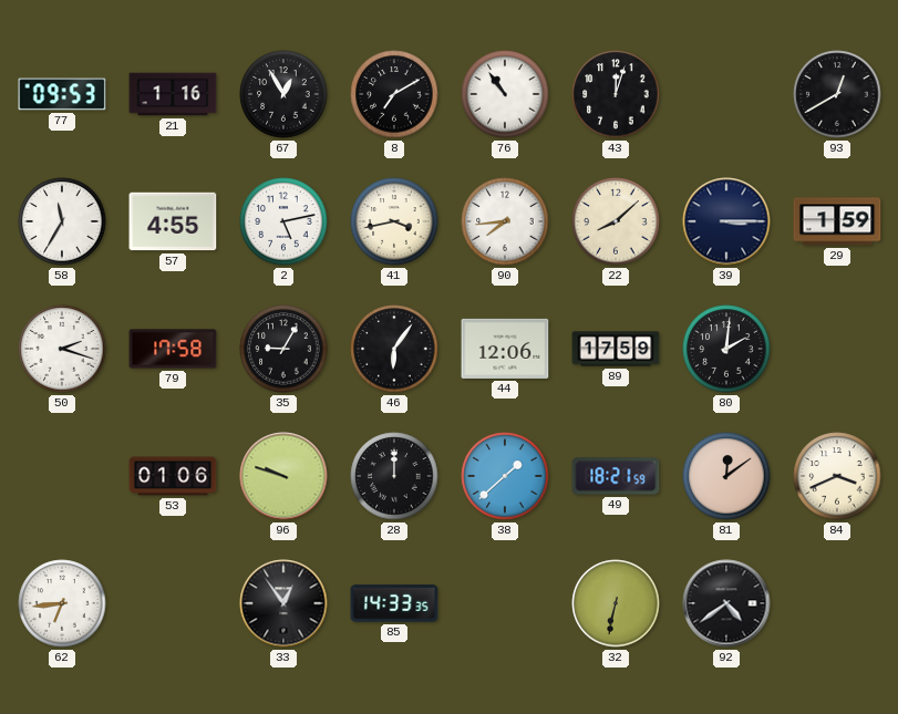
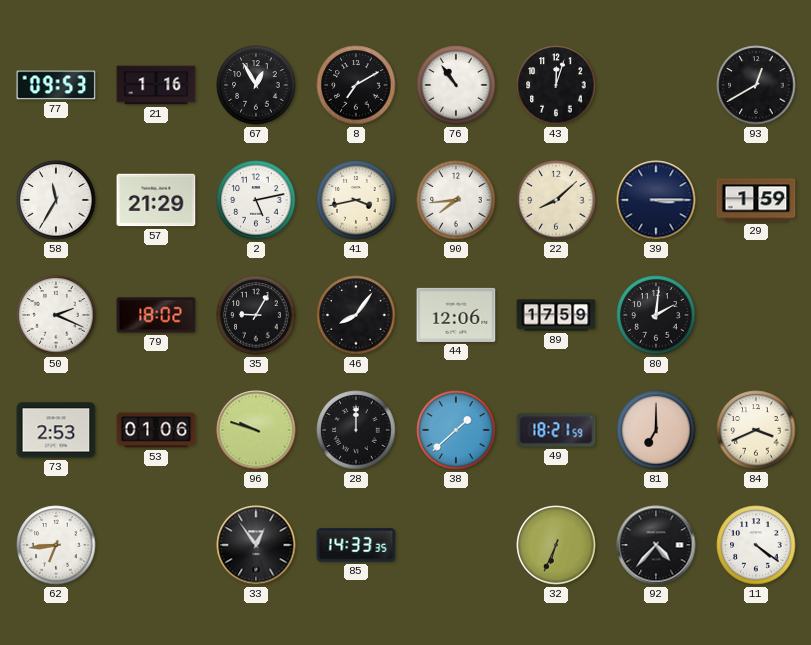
57: 4:55 -> 21:29
50: 2:18 -> 2:19
79: 17:58 -> 18:02
46: 6:06 -> 8:06
73: none -> 2:53
81: 12:09 -> 7:00
32: 6:32 -> 6:34
92: 4:39 -> 4:37
11: none -> 4:21
